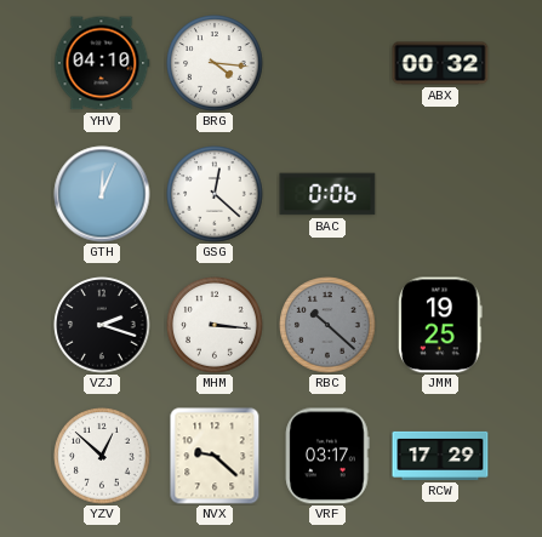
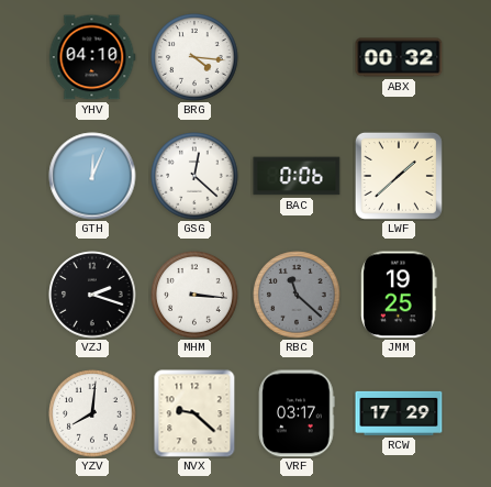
LWF: none -> 1:38
RBC: 10:22 -> 11:22
YZV: 12:52 -> 8:01
